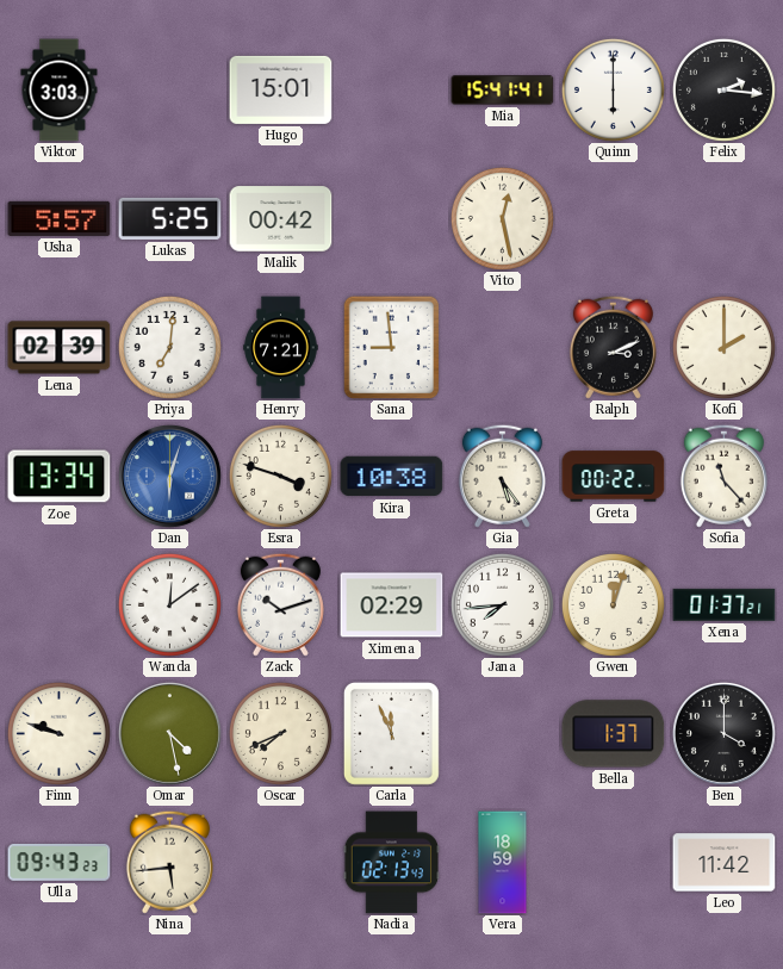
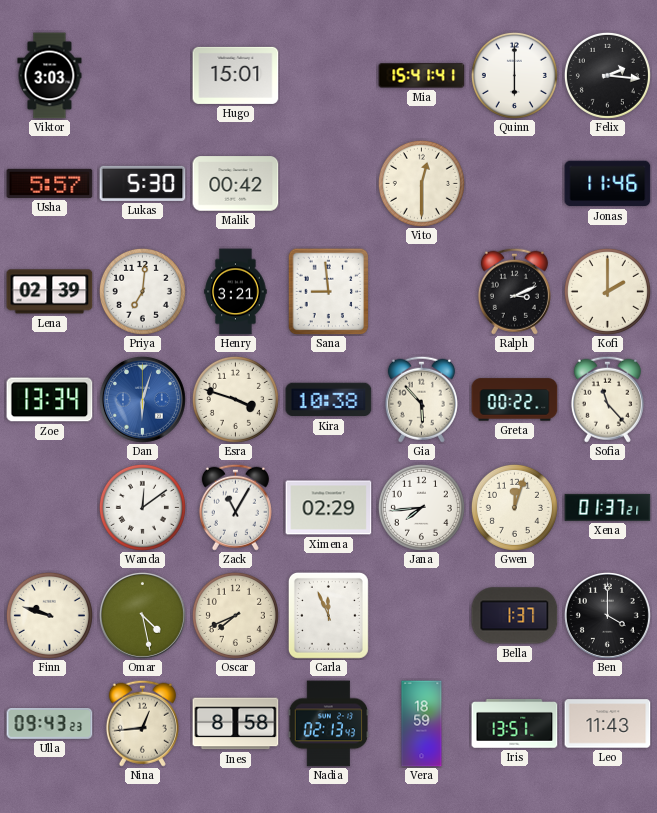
Lukas: 5:25 -> 5:30
Vito: 12:28 -> 12:30
Jonas: none -> 11:46
Henry: 7:21 -> 3:21
Gia: 5:24 -> 5:53
Zack: 10:12 -> 11:05
Nina: 5:44 -> 12:44
Ines: none -> 8:58
Iris: none -> 13:51
Leo: 11:42 -> 11:43
